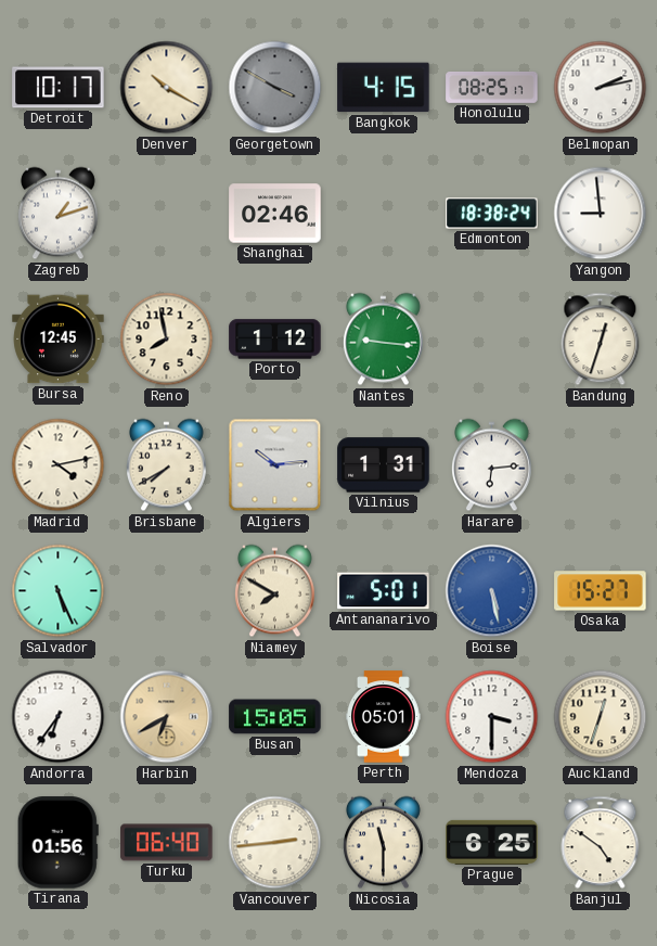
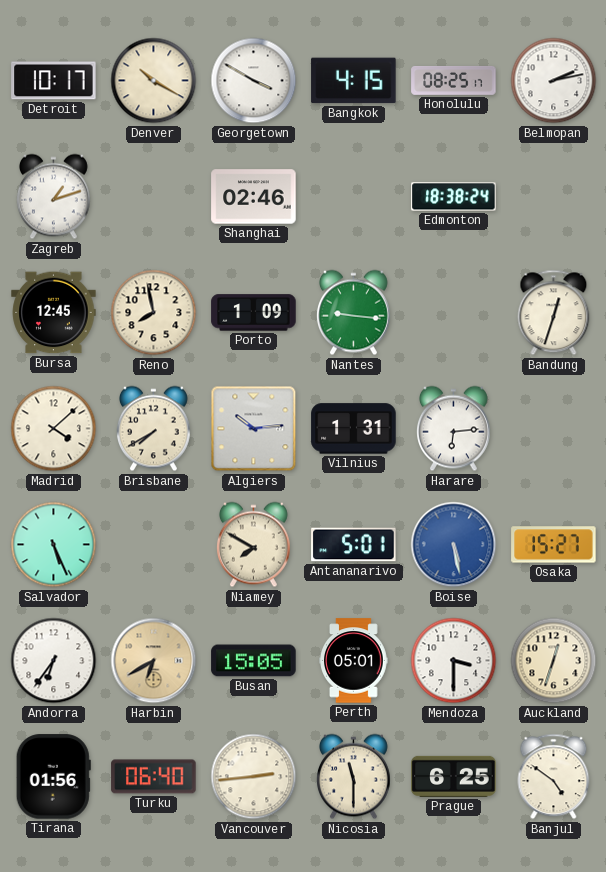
Georgetown dial: grey -> white
Yangon: 8:59 -> none
Porto: 1:12 -> 1:09
Madrid: 4:13 -> 4:08
